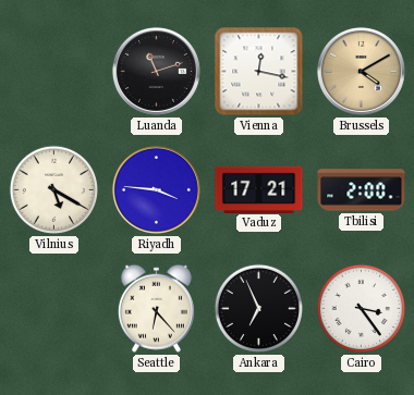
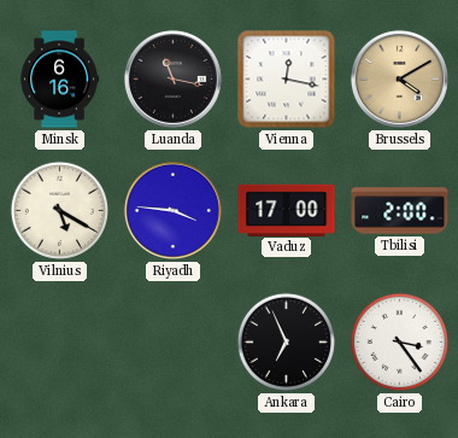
Minsk: none -> 6:16
Luanda: 11:12 -> 11:17
Vaduz: 17:21 -> 17:00
Seattle: 6:23 -> none
